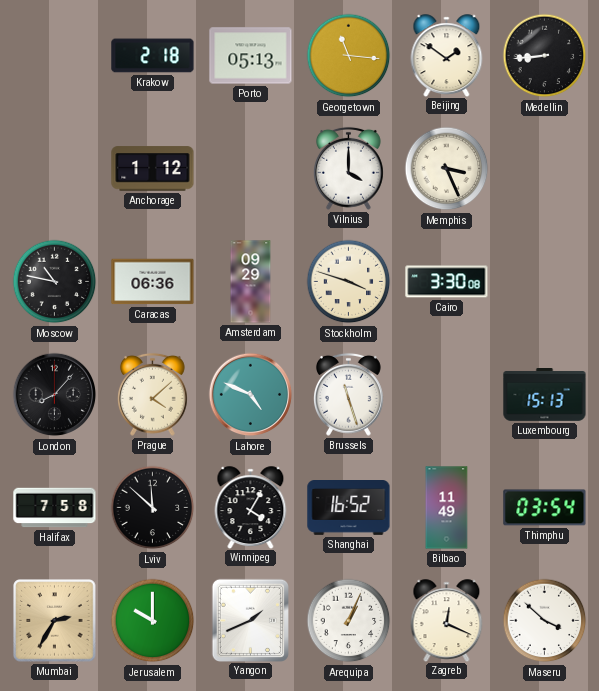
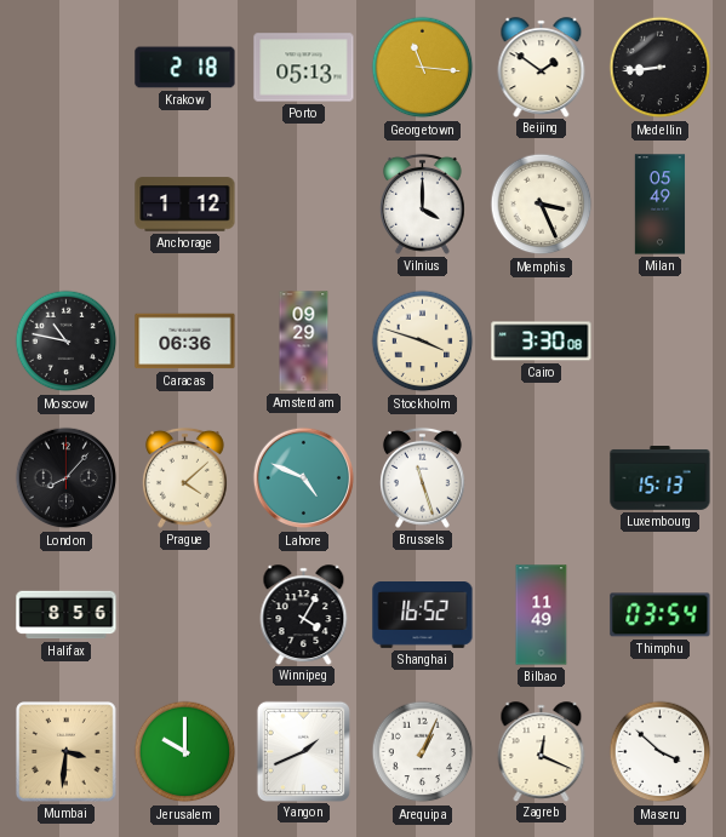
Milan: none -> 05:49
Halifax: 7:58 -> 8:56
Lviv: 11:52 -> none
Mumbai: 2:35 -> 3:31
